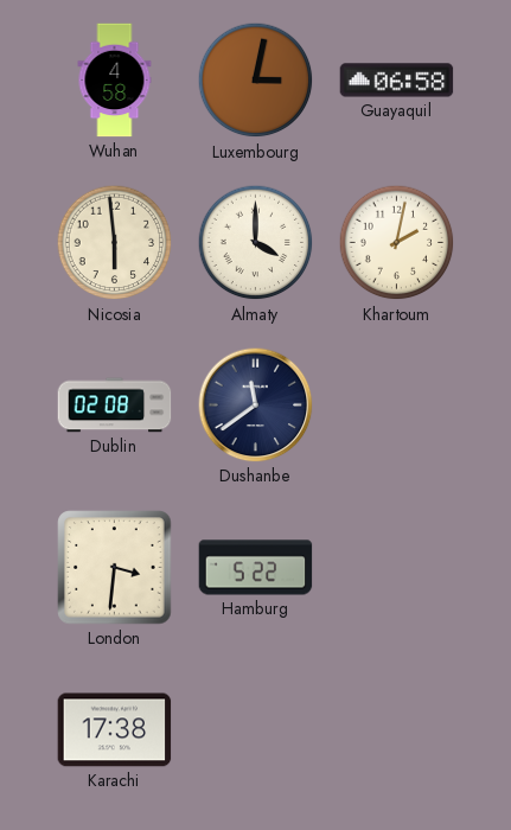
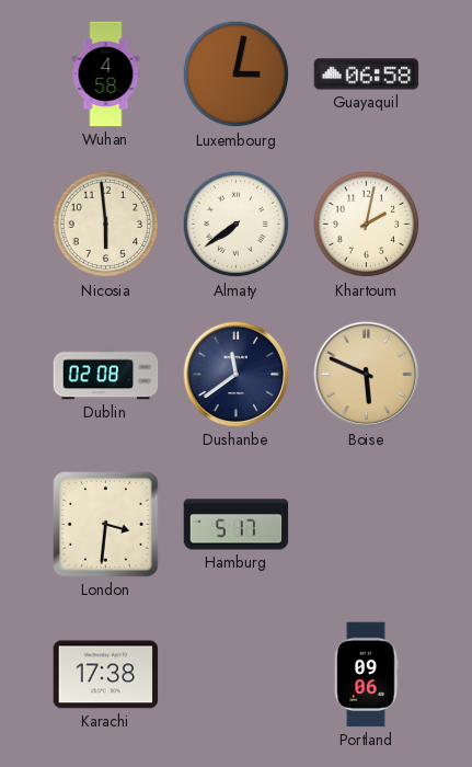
Almaty: 4:00 -> 7:39
Boise: none -> 5:49
Hamburg: 5:22 -> 5:17
Portland: none -> 09:06
